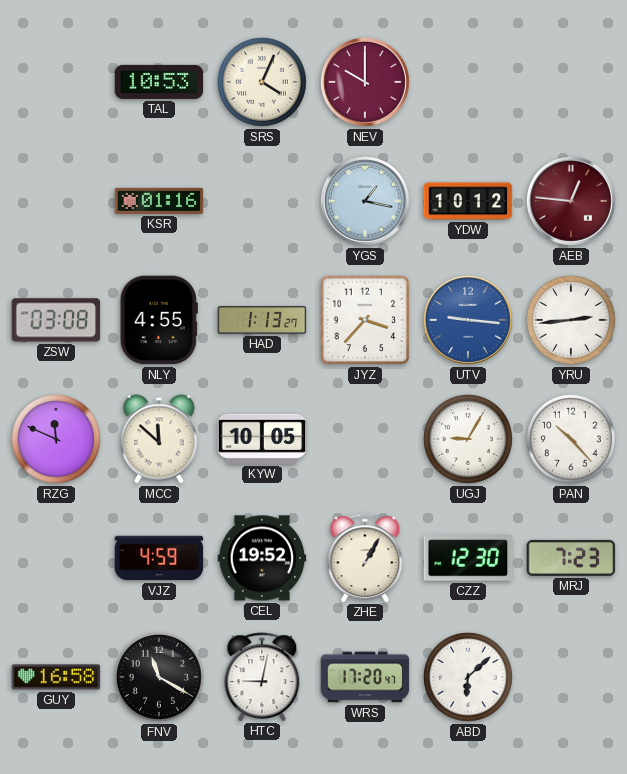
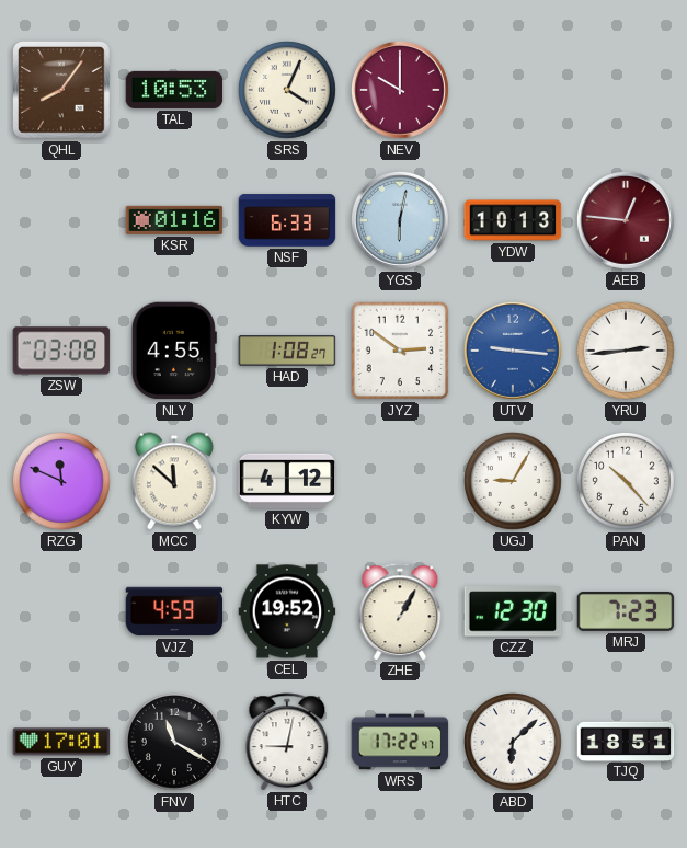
QHL: none -> 8:06
NSF: none -> 6:33
YGS: 1:17 -> 6:02
YDW: 10:12 -> 10:13
HAD: 1:13 -> 1:08
JYZ: 3:37 -> 2:51
KYW: 10:05 -> 4:12
GUY: 16:58 -> 17:01
WRS: 17:20 -> 17:22
TJQ: none -> 18:51
